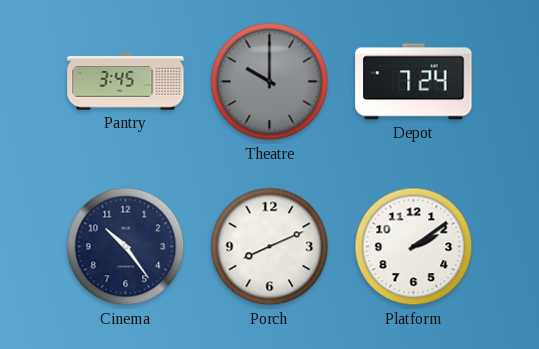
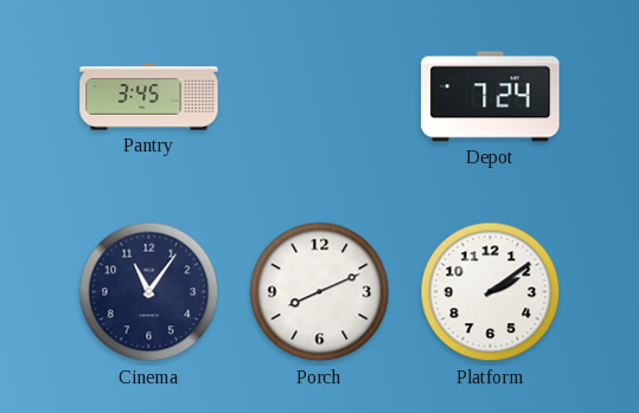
Theatre: 10:00 -> none
Cinema: 10:24 -> 11:06
